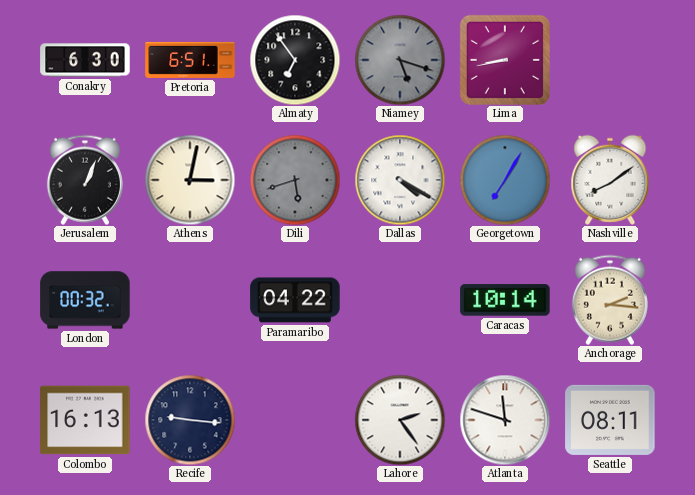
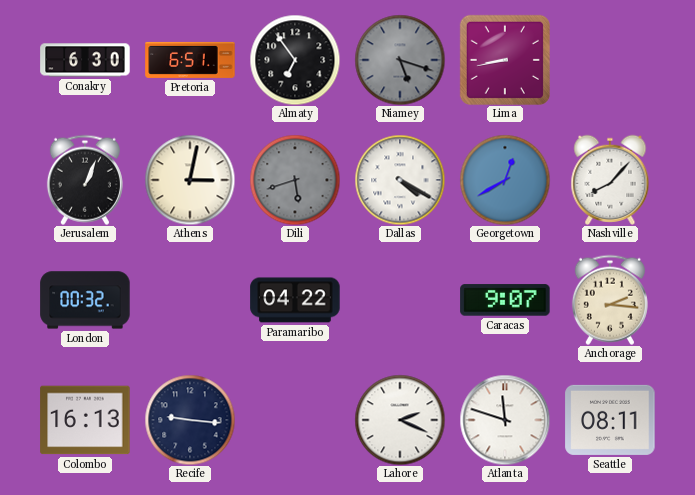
Georgetown: 7:05 -> 12:40
Nashville: 8:09 -> 8:07
Caracas: 10:14 -> 9:07
Lahore: 2:24 -> 2:19
